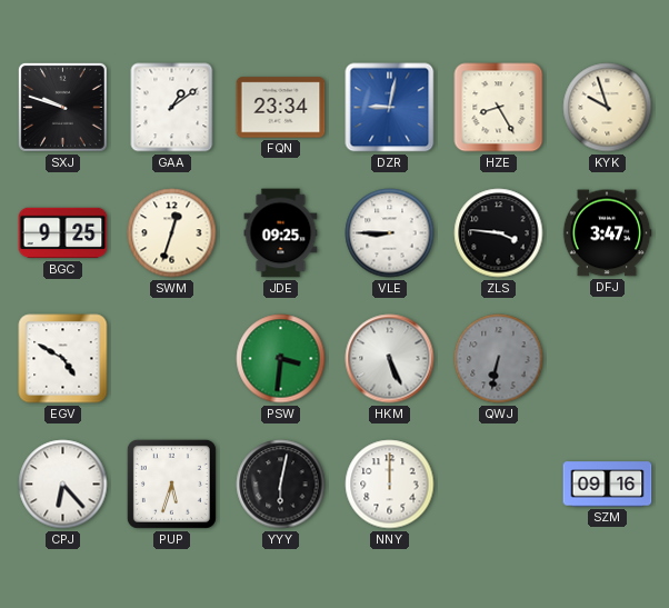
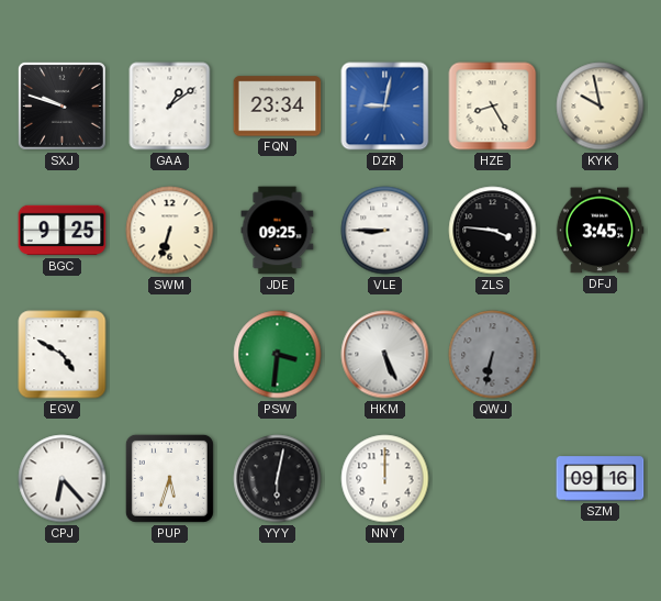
KYK: 9:57 -> 9:58
SWM: 12:33 -> 6:33
DFJ: 3:47 -> 3:45
